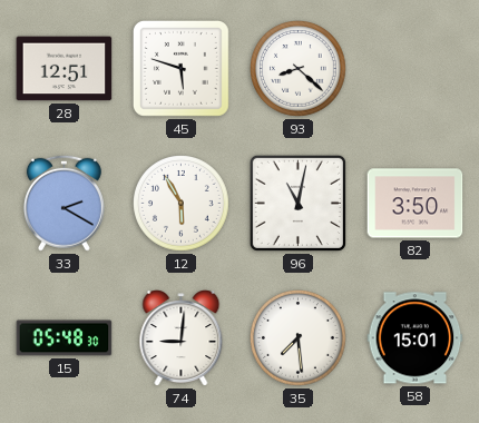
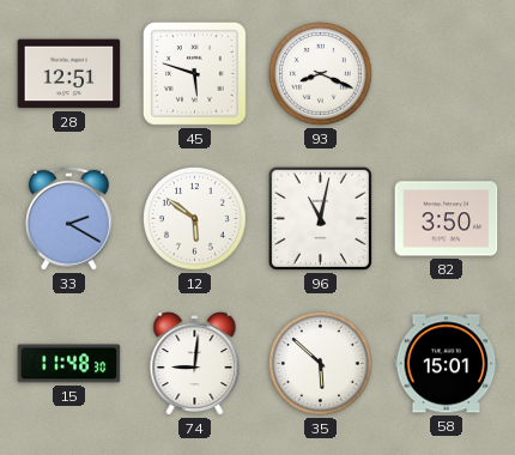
93: 8:22 -> 8:19
12: 5:55 -> 5:51
15: 05:48 -> 11:48
35: 7:29 -> 5:52
